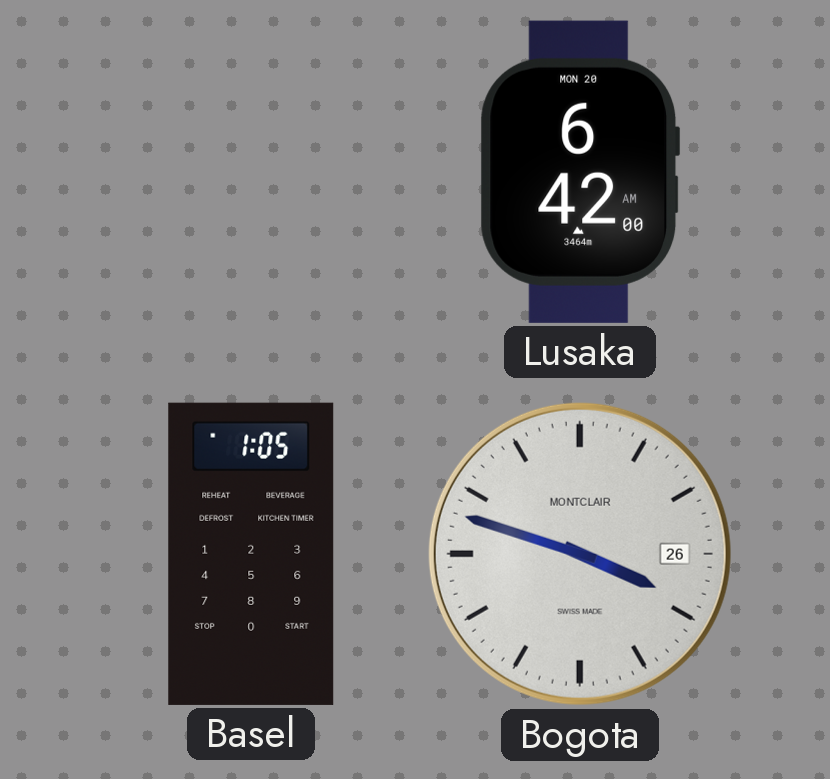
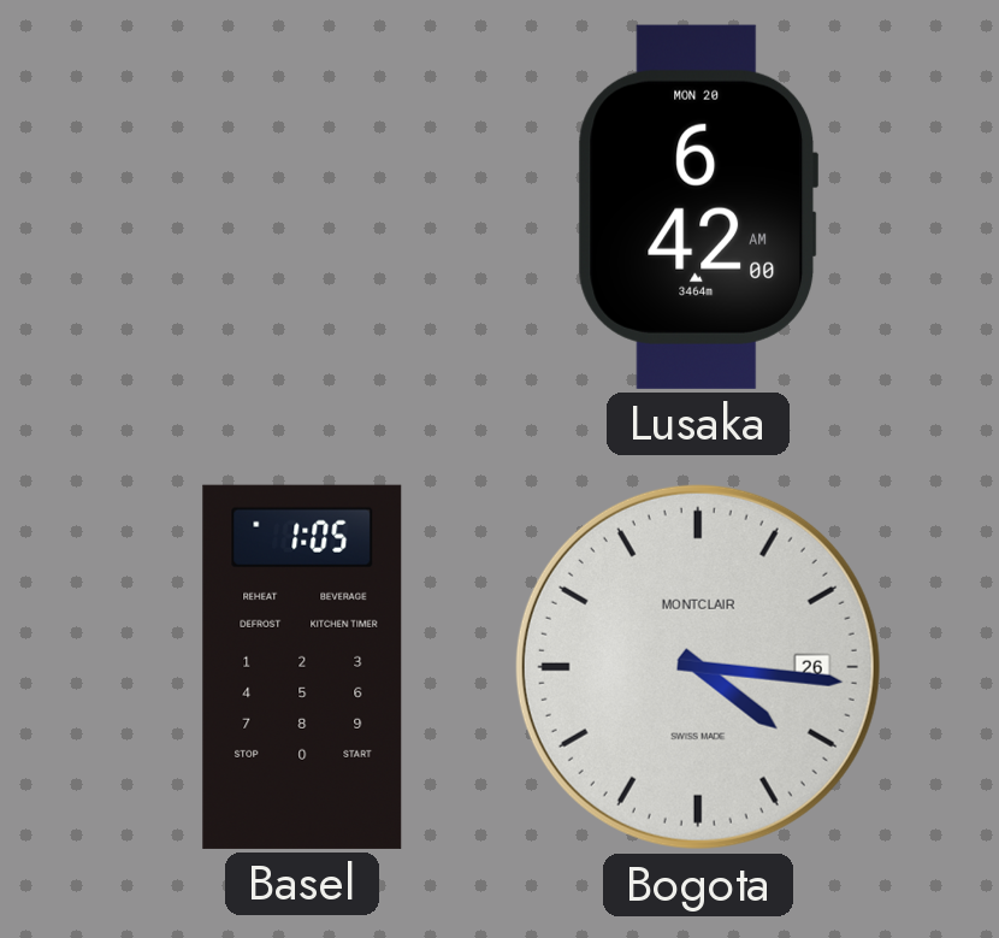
Bogota: 3:48 -> 4:16
